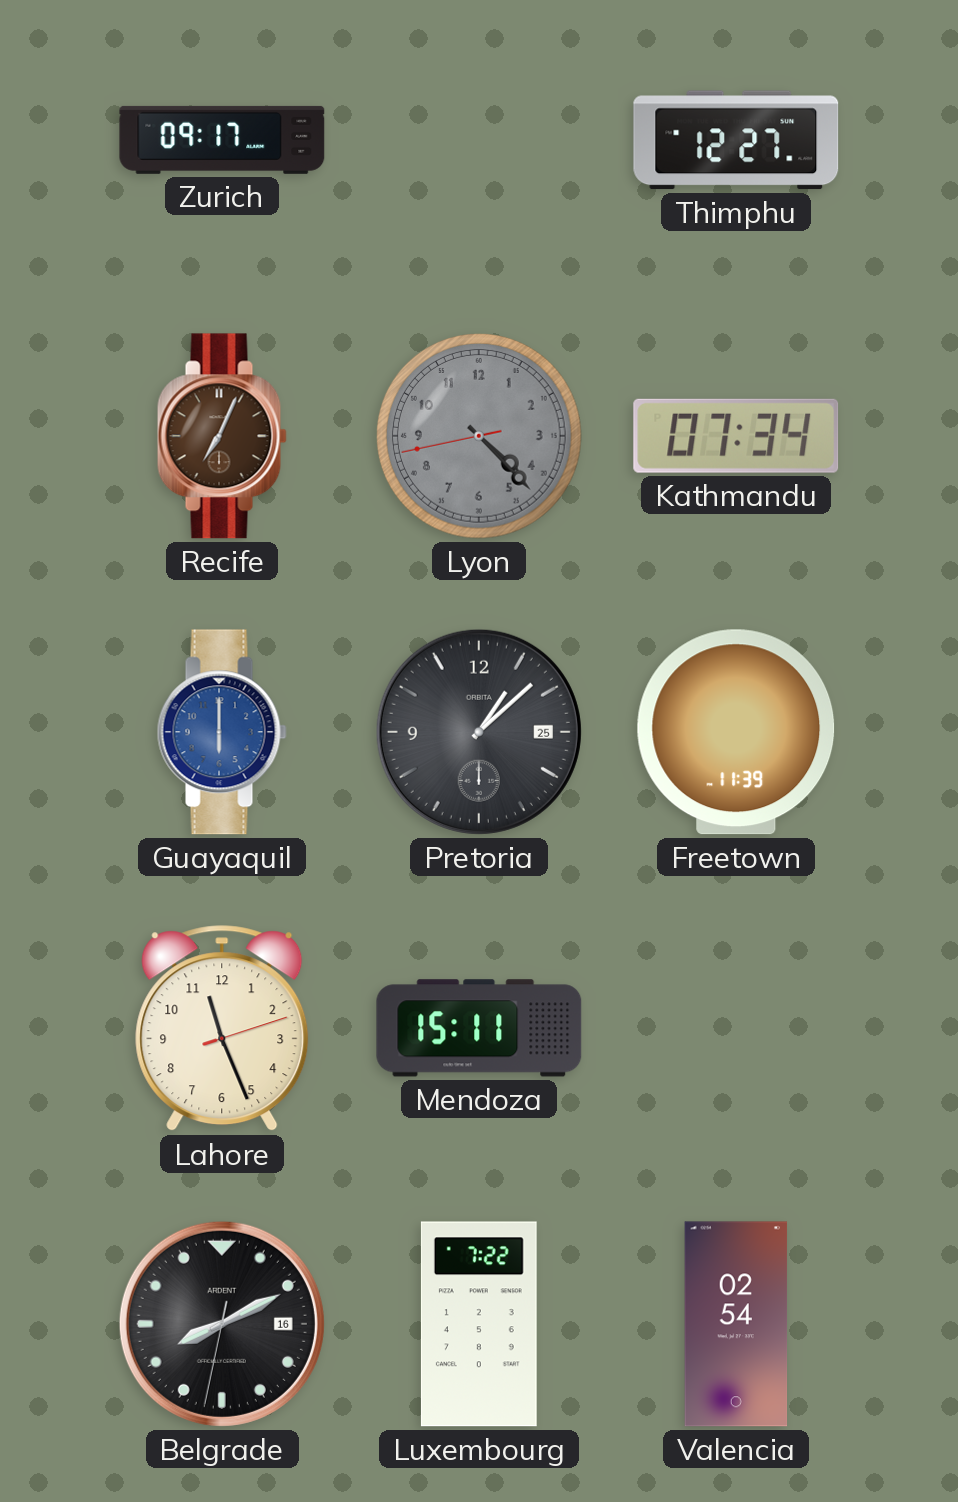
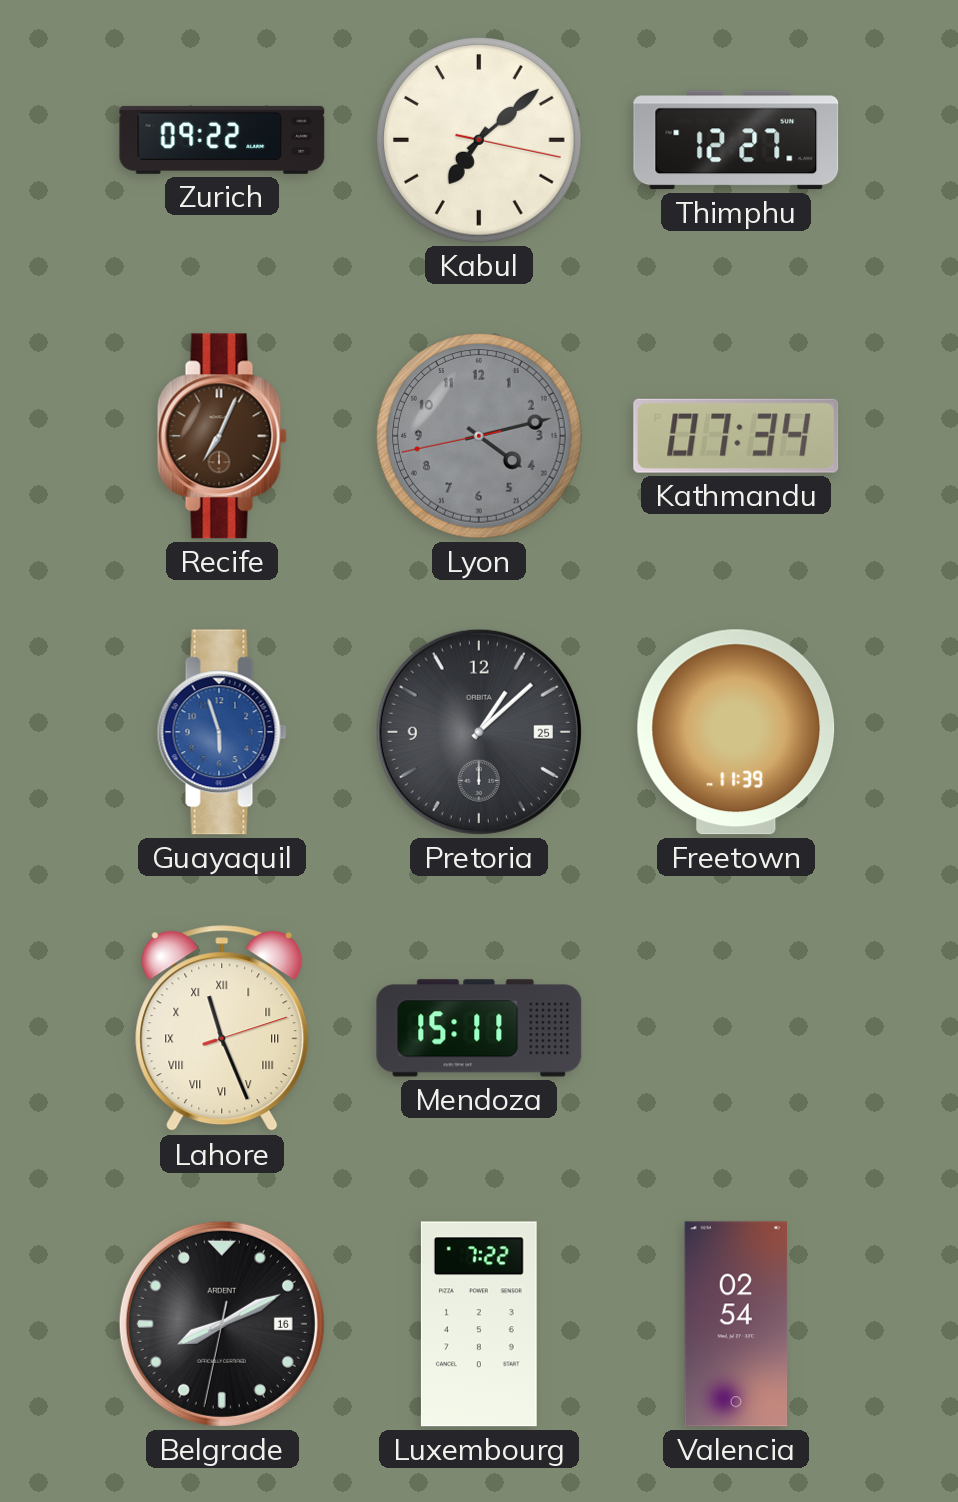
Zurich: 09:17 -> 09:22
Kabul: none -> 7:08
Lyon: 4:22 -> 4:12
Guayaquil: 6:00 -> 5:57
Lahore numerals: Arabic -> Roman
